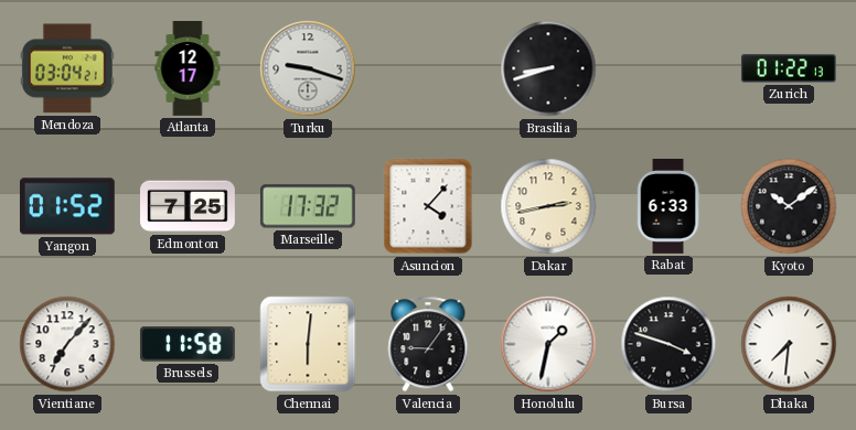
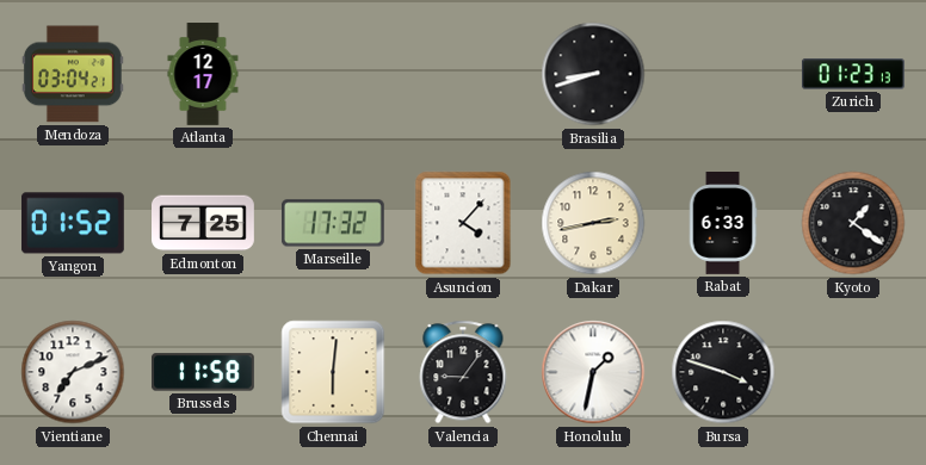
Turku: 9:18 -> none
Zurich: 01:22 -> 01:23
Kyoto: 10:09 -> 1:21
Vientiane: 7:07 -> 7:11
Dhaka: 7:31 -> none
